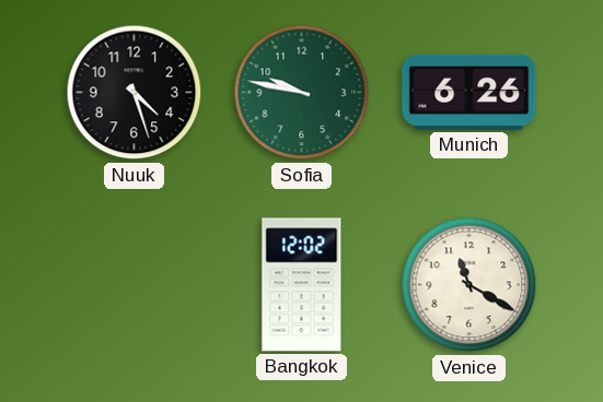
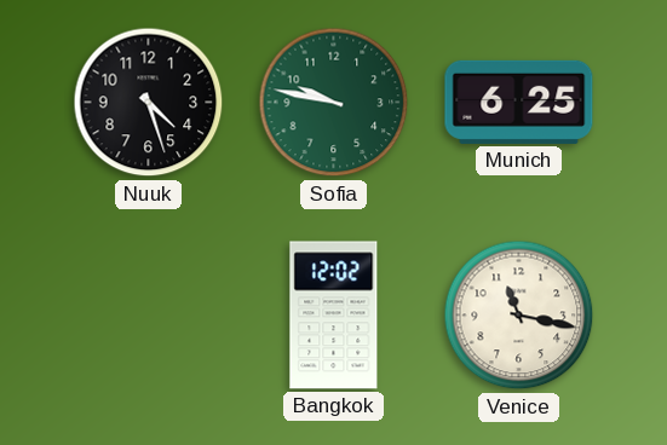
Munich: 6:26 -> 6:25
Venice: 11:20 -> 11:17
